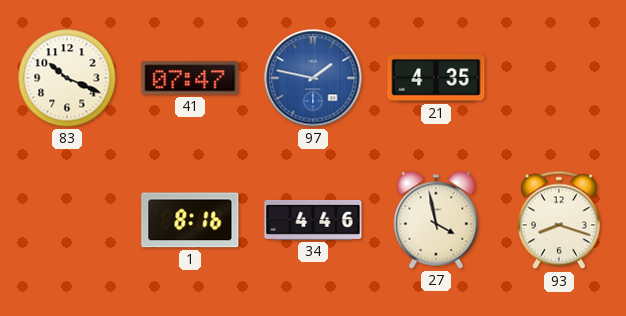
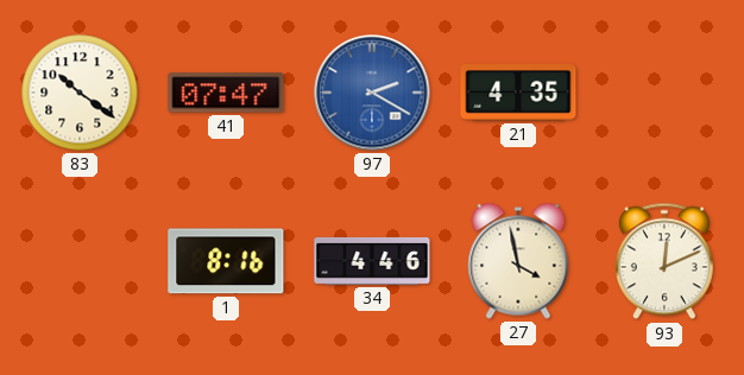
83: 10:19 -> 10:21
97: 1:47 -> 2:20
93: 8:18 -> 12:11
